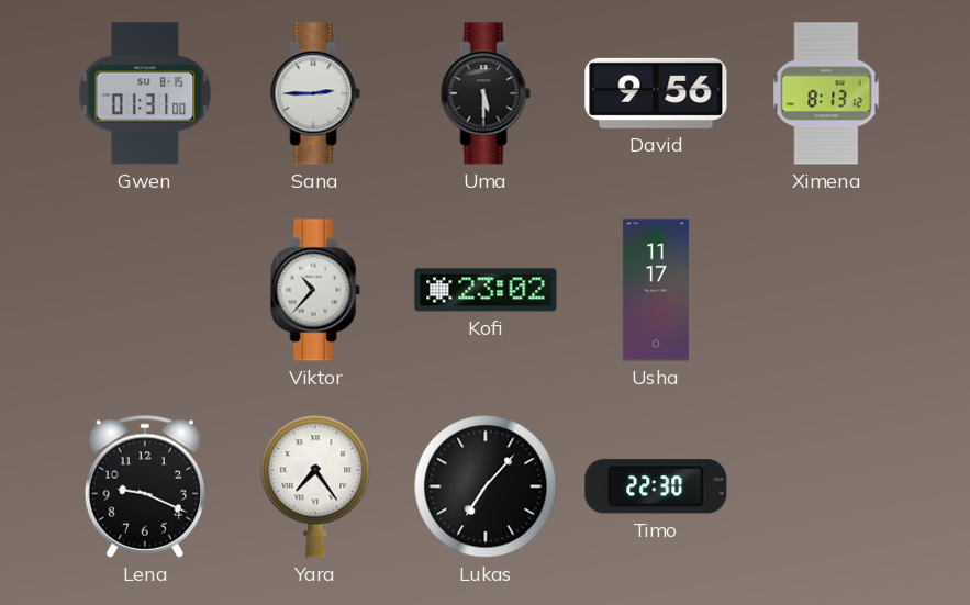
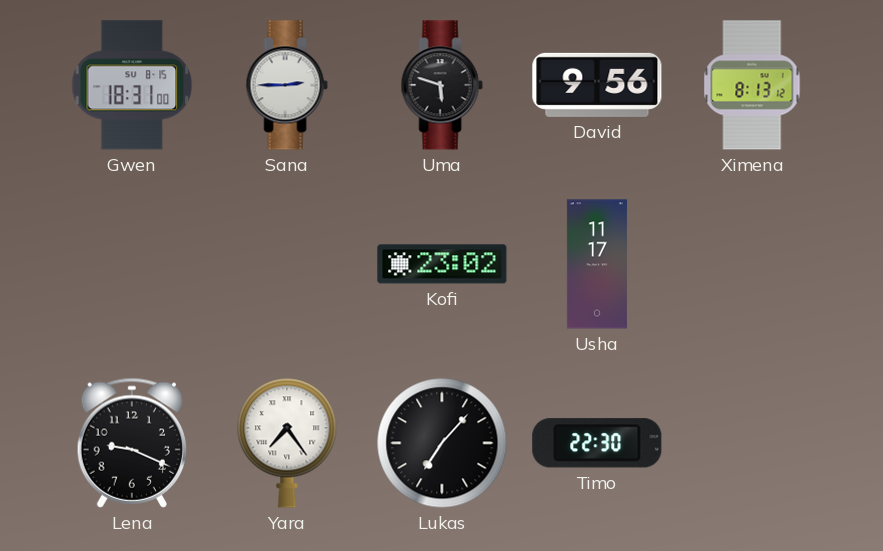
Gwen: 01:31 -> 18:31
Uma: 5:30 -> 5:48
Viktor: 10:37 -> none
